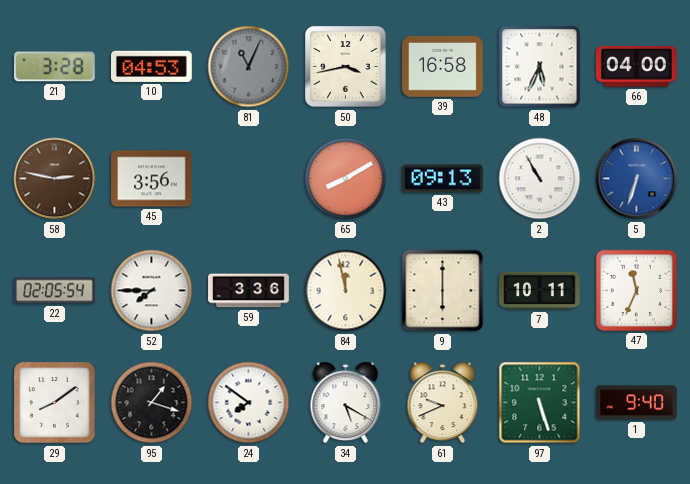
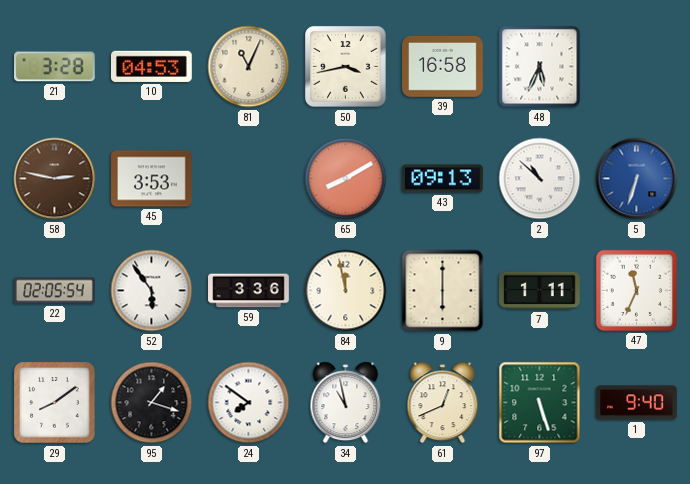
81 dial: grey -> cream
66: 04:00 -> none
45: 3:56 -> 3:53
2: 10:55 -> 10:52
52: 7:45 -> 5:54
7: 10:11 -> 1:11
34: 5:20 -> 10:58
61: 9:41 -> 12:41
